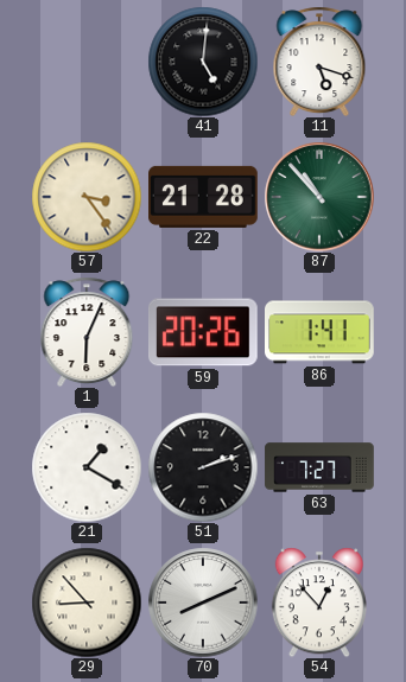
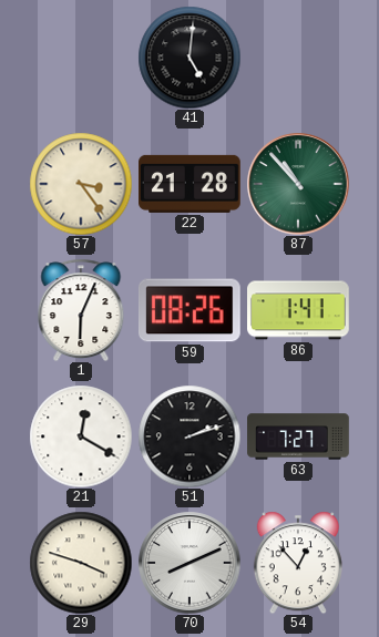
11: 5:18 -> none
59: 20:26 -> 08:26
21: 1:20 -> 12:20
29: 8:53 -> 3:48
